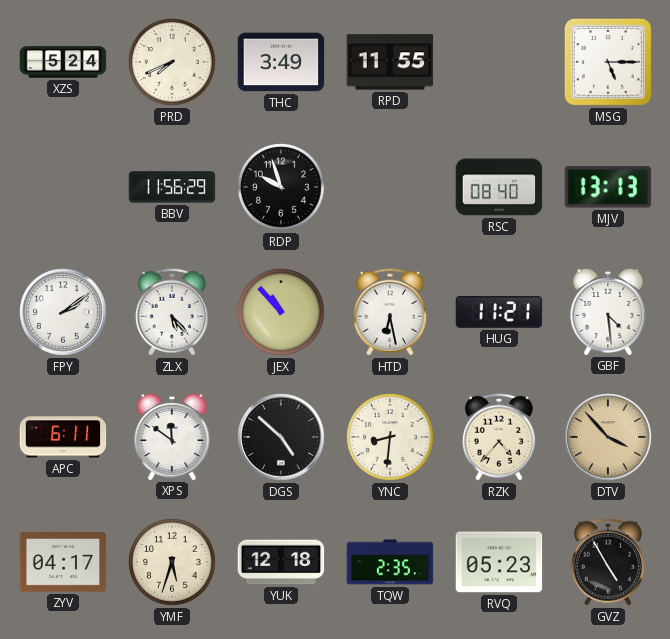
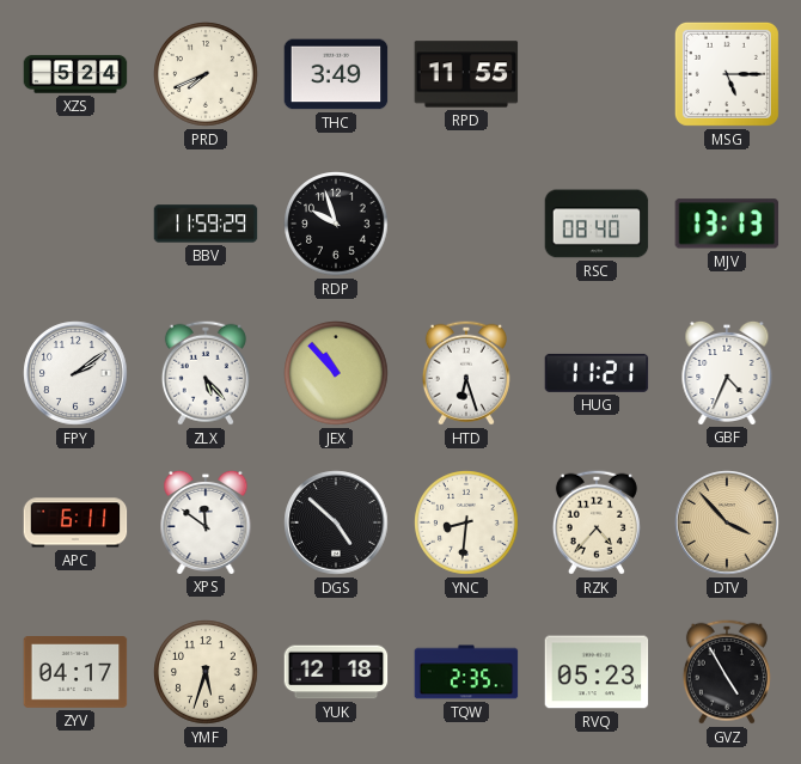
BBV: 11:56 -> 11:59
HTD: 6:28 -> 6:27
GBF: 4:29 -> 4:34
